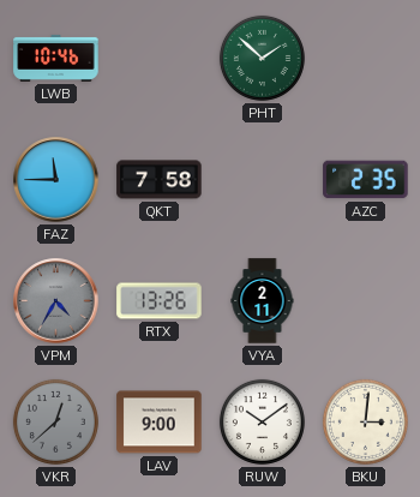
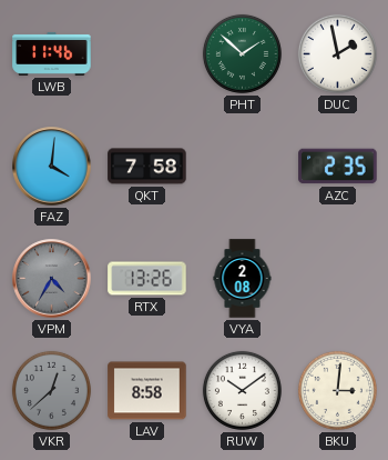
LWB: 10:46 -> 11:46
DUC: none -> 1:58
FAZ: 11:45 -> 4:01
VYA: 2:11 -> 2:08
LAV: 9:00 -> 8:58
